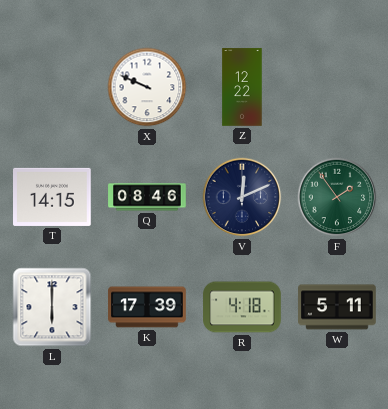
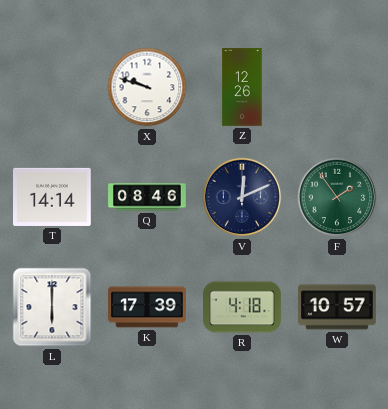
X: 9:49 -> 9:48
Z: 12:22 -> 12:26
T: 14:15 -> 14:14
W: 5:11 -> 10:57
